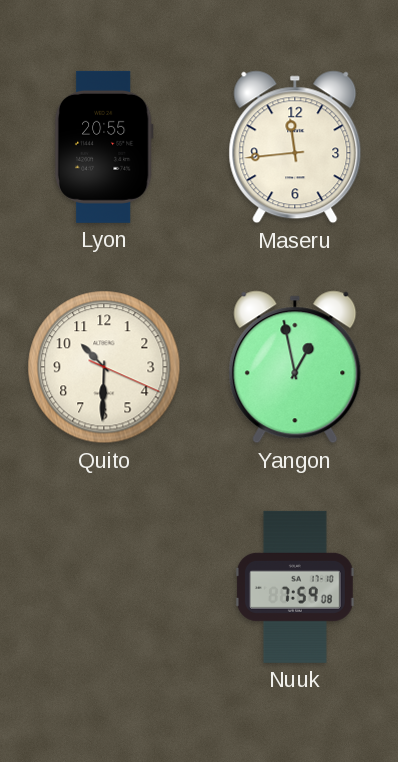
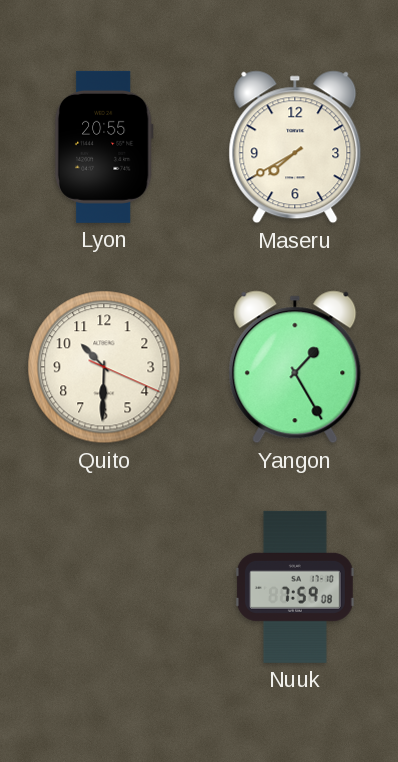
Maseru: 11:44 -> 7:40
Yangon: 12:58 -> 1:25
